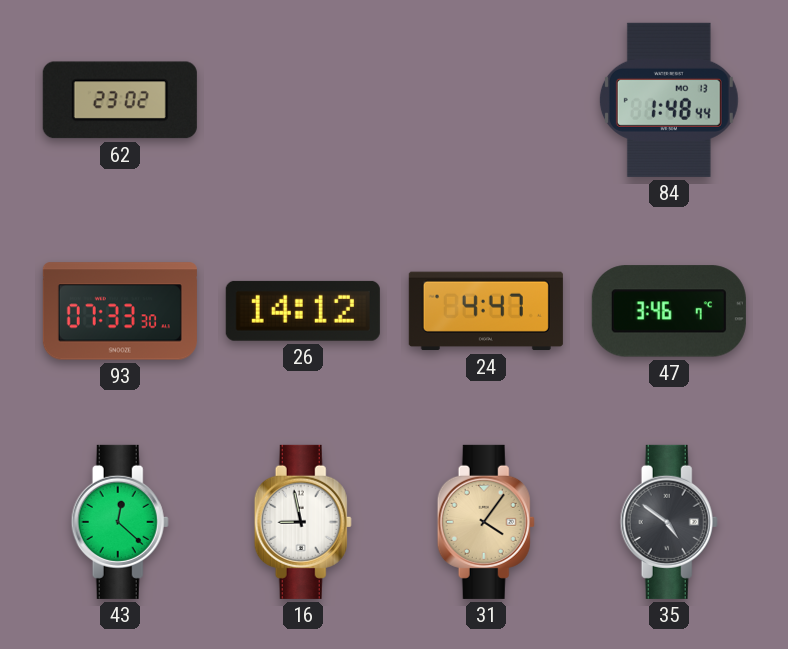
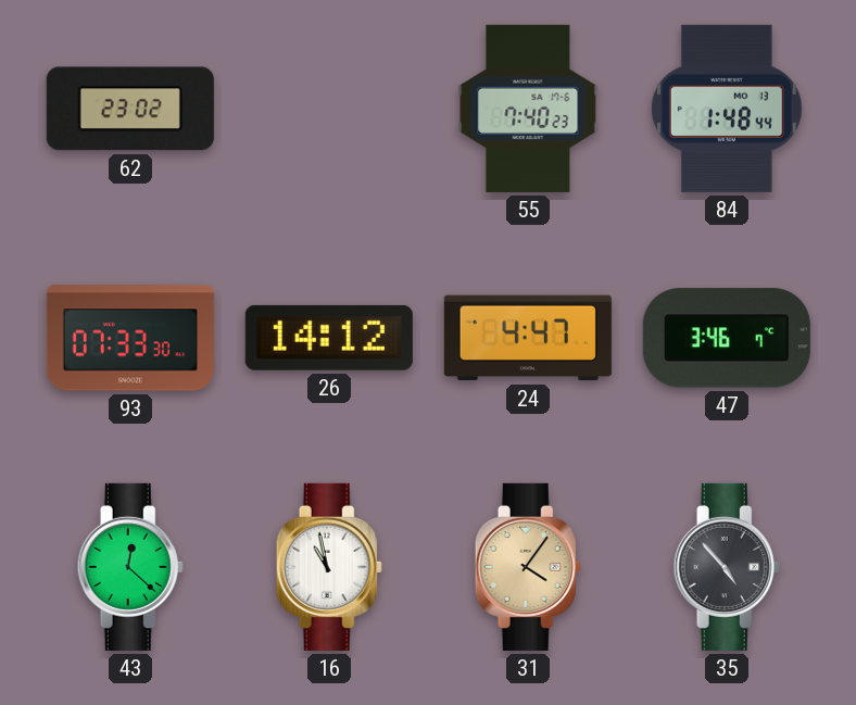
55: none -> 7:40
16: 8:58 -> 10:58
35: 4:51 -> 4:53
